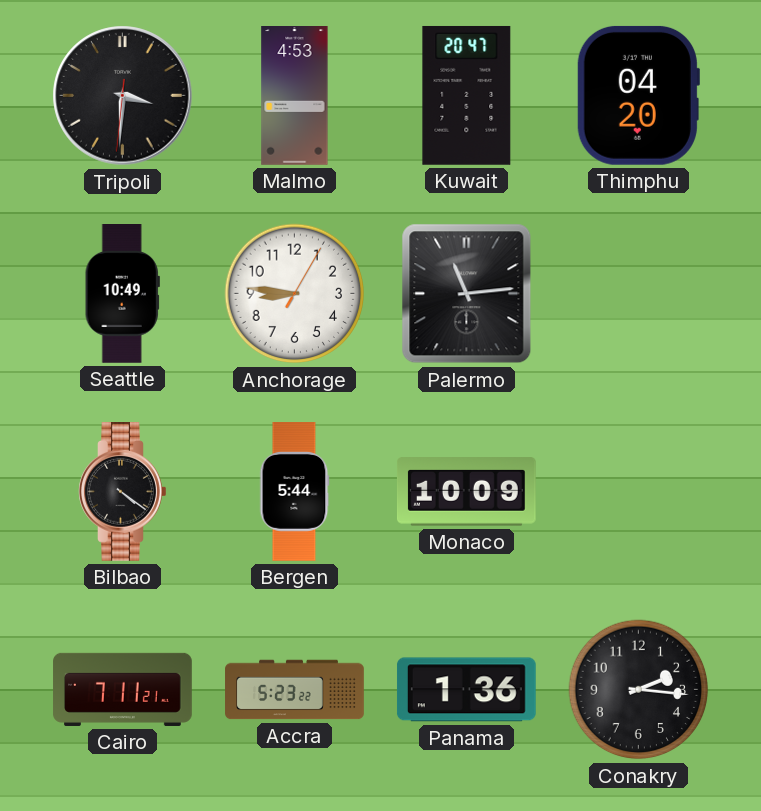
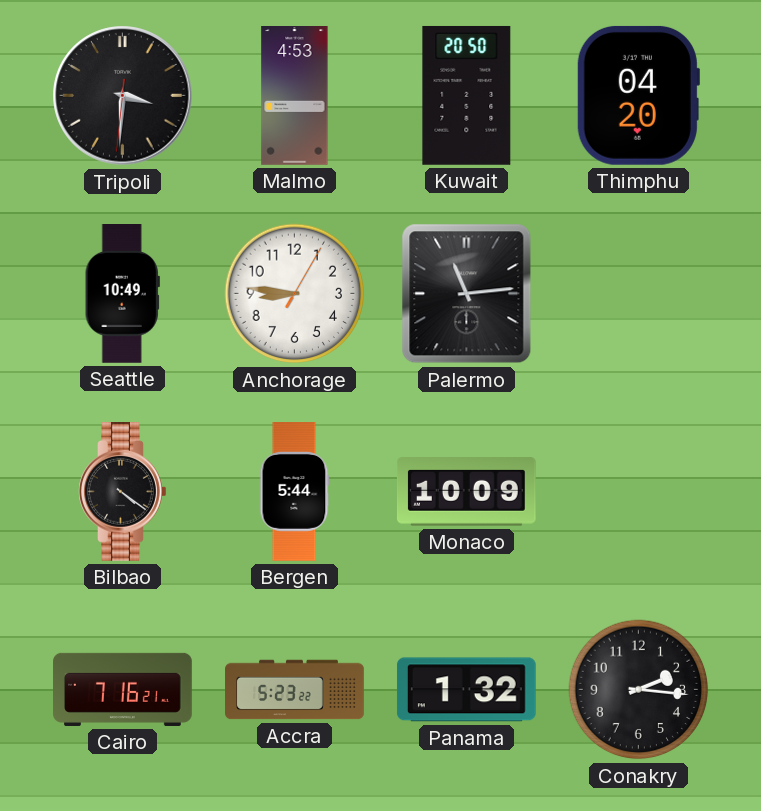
Kuwait: 20:47 -> 20:50
Cairo: 7:11 -> 7:16
Panama: 1:36 -> 1:32
